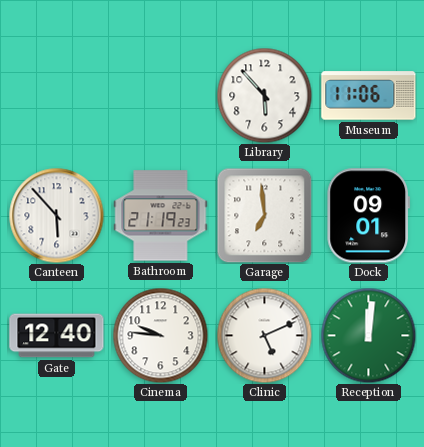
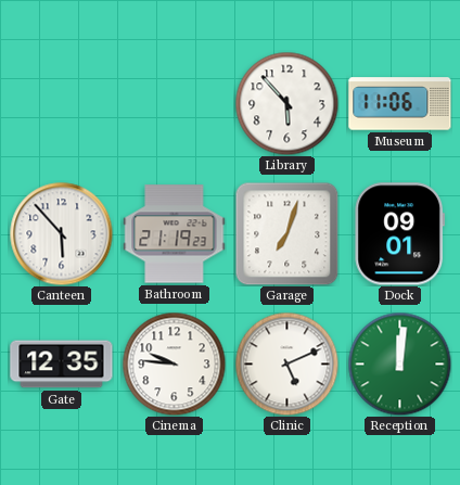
Garage: 6:59 -> 7:03
Gate: 12:40 -> 12:35
